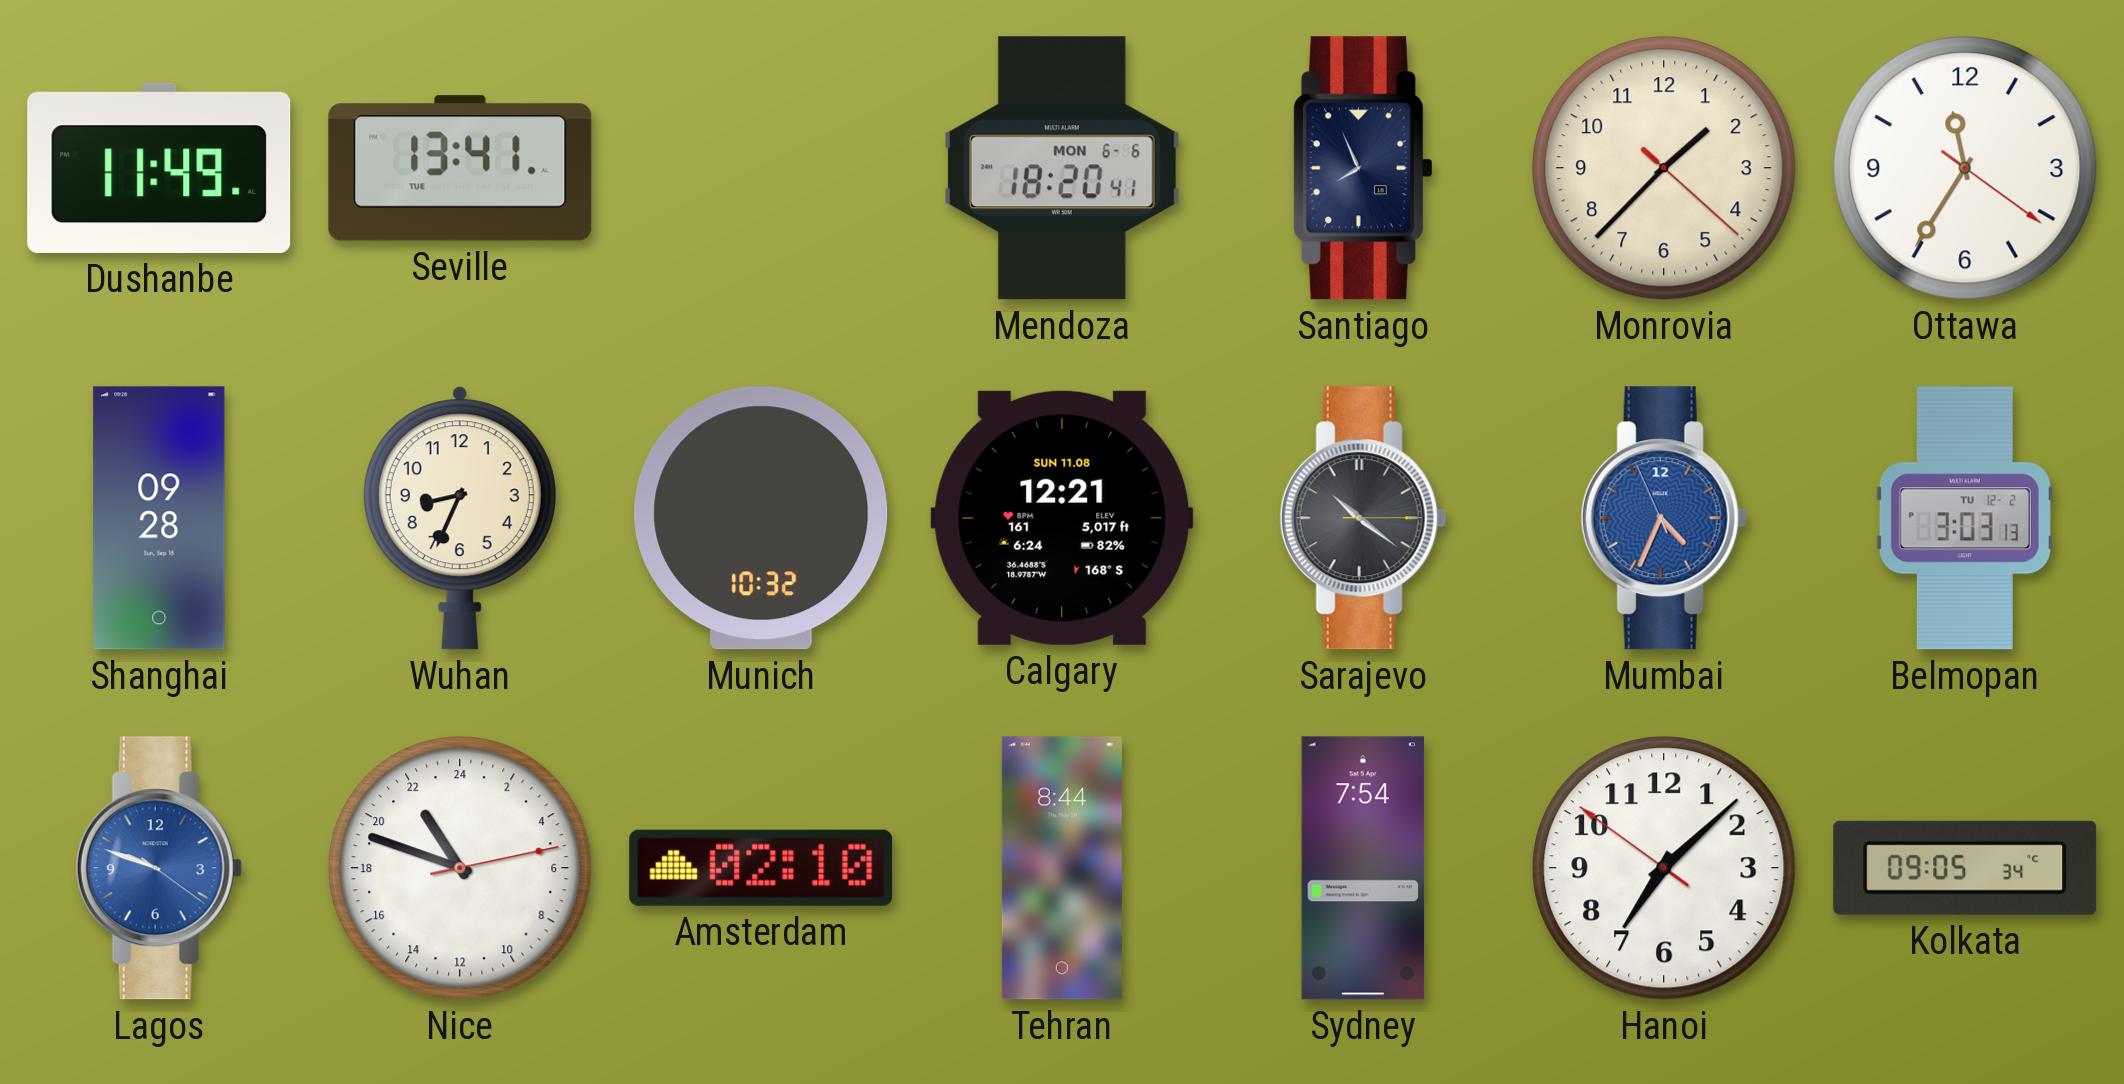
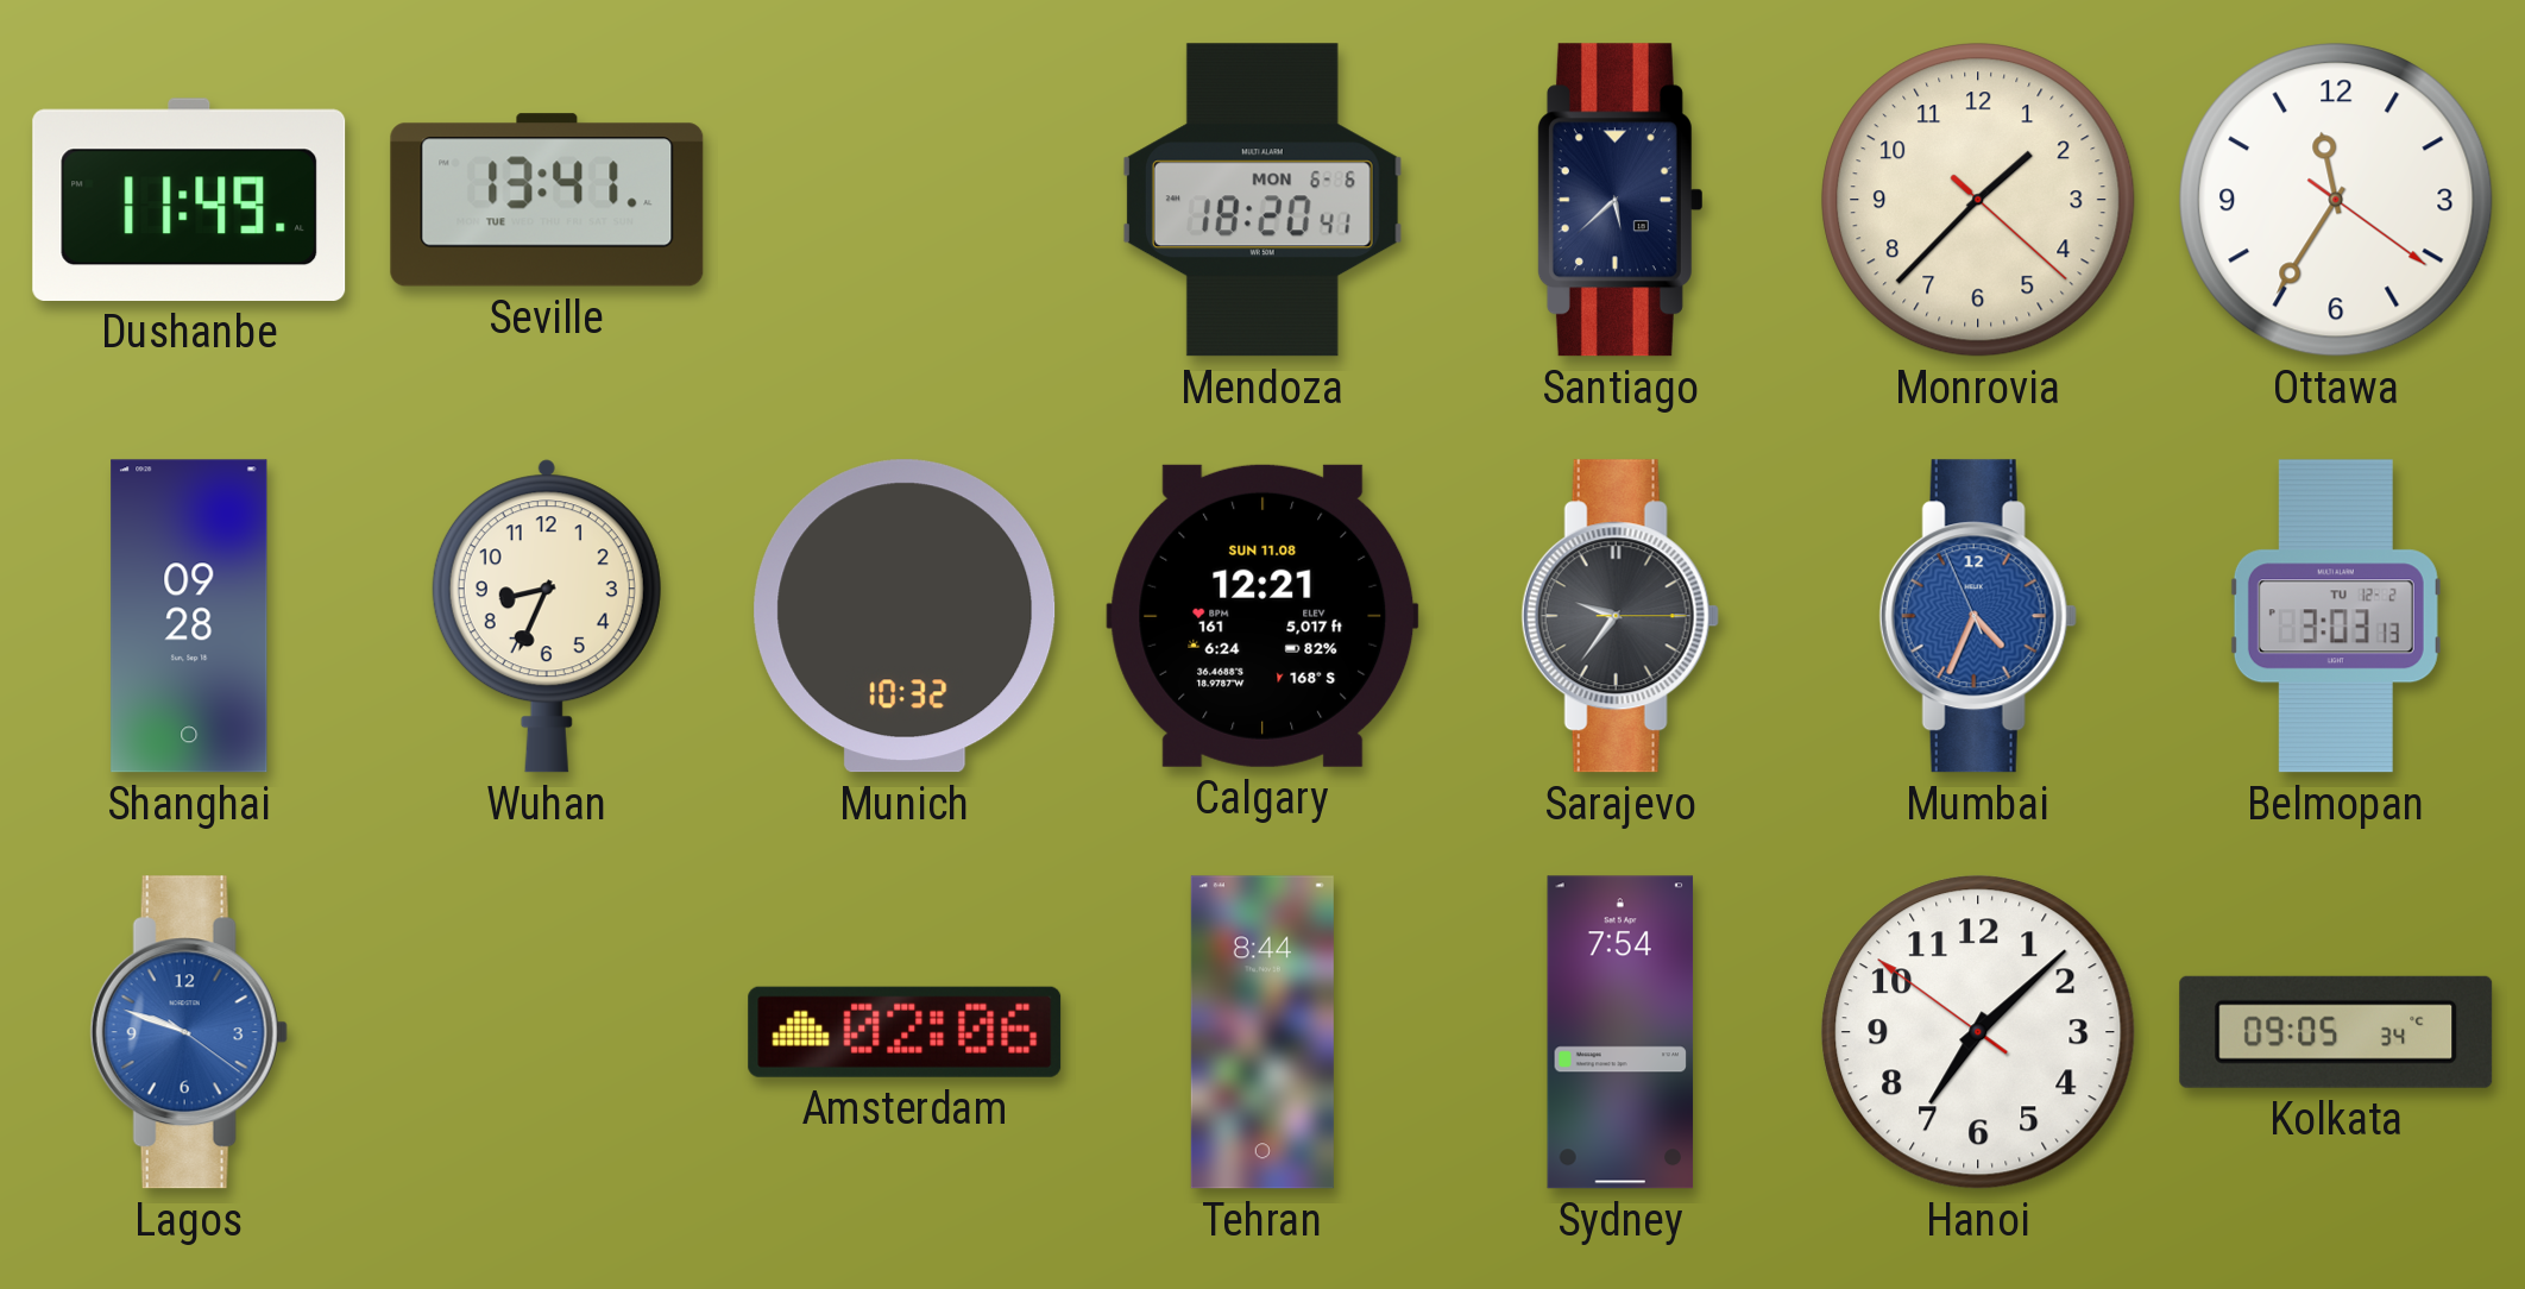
Santiago: 7:56 -> 5:38
Sarajevo: 10:21 -> 9:36
Nice: 21:48 -> none
Amsterdam: 02:10 -> 02:06
